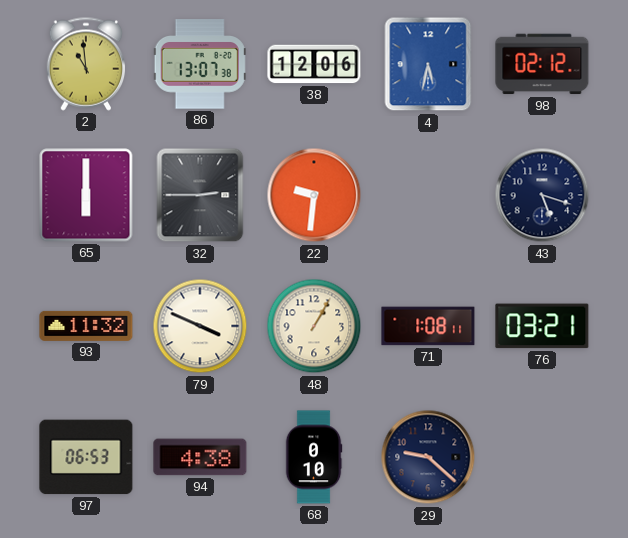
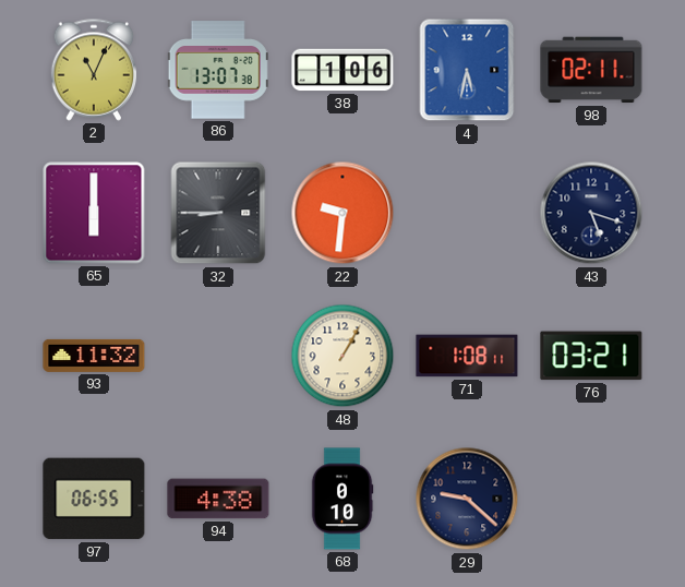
2: 10:59 -> 11:04
38: 12:06 -> 1:06
98: 02:12 -> 02:11
32: 2:45 -> 8:45
79: 3:49 -> none
97: 06:53 -> 06:55
